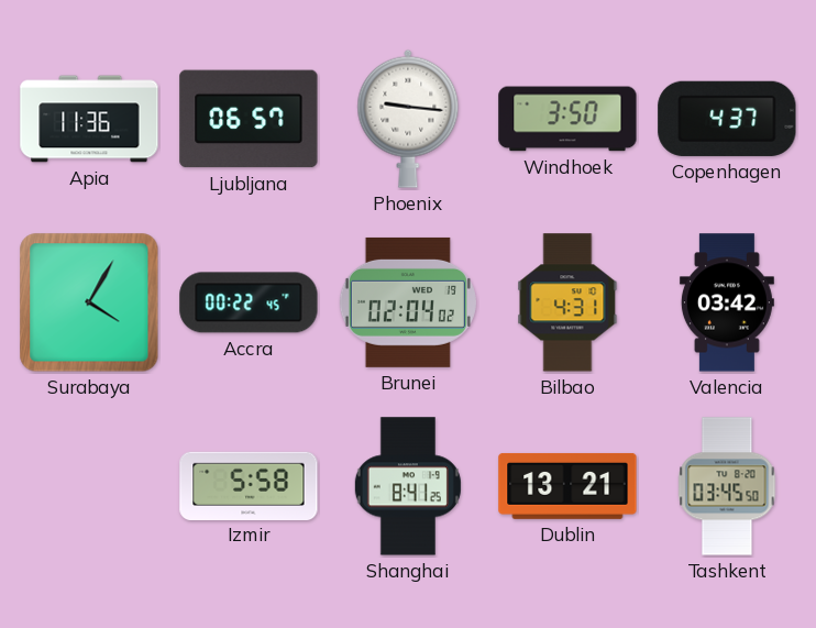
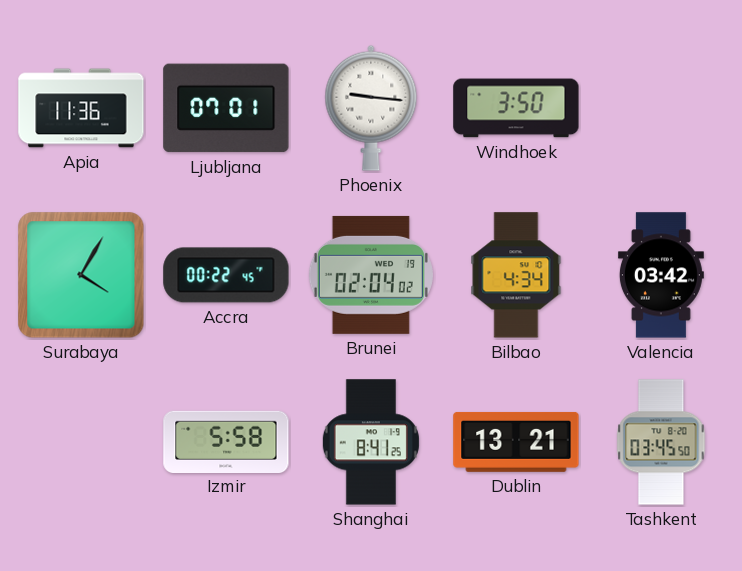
Ljubljana: 06:57 -> 07:01
Copenhagen: 4:37 -> none
Bilbao: 4:31 -> 4:34
